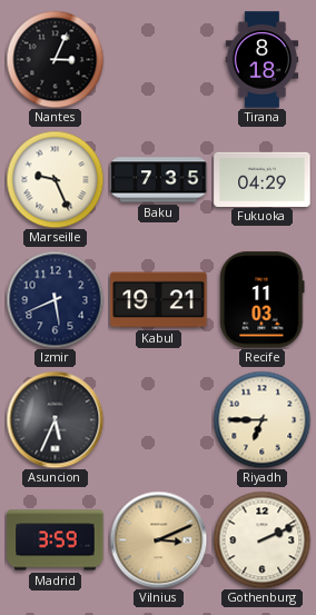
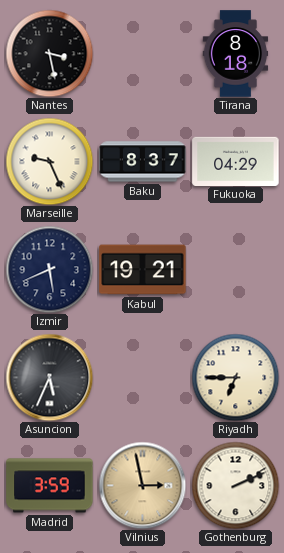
Nantes: 3:04 -> 3:28
Baku: 7:35 -> 8:37
Recife: 11:03 -> none
Vilnius: 3:11 -> 2:58
